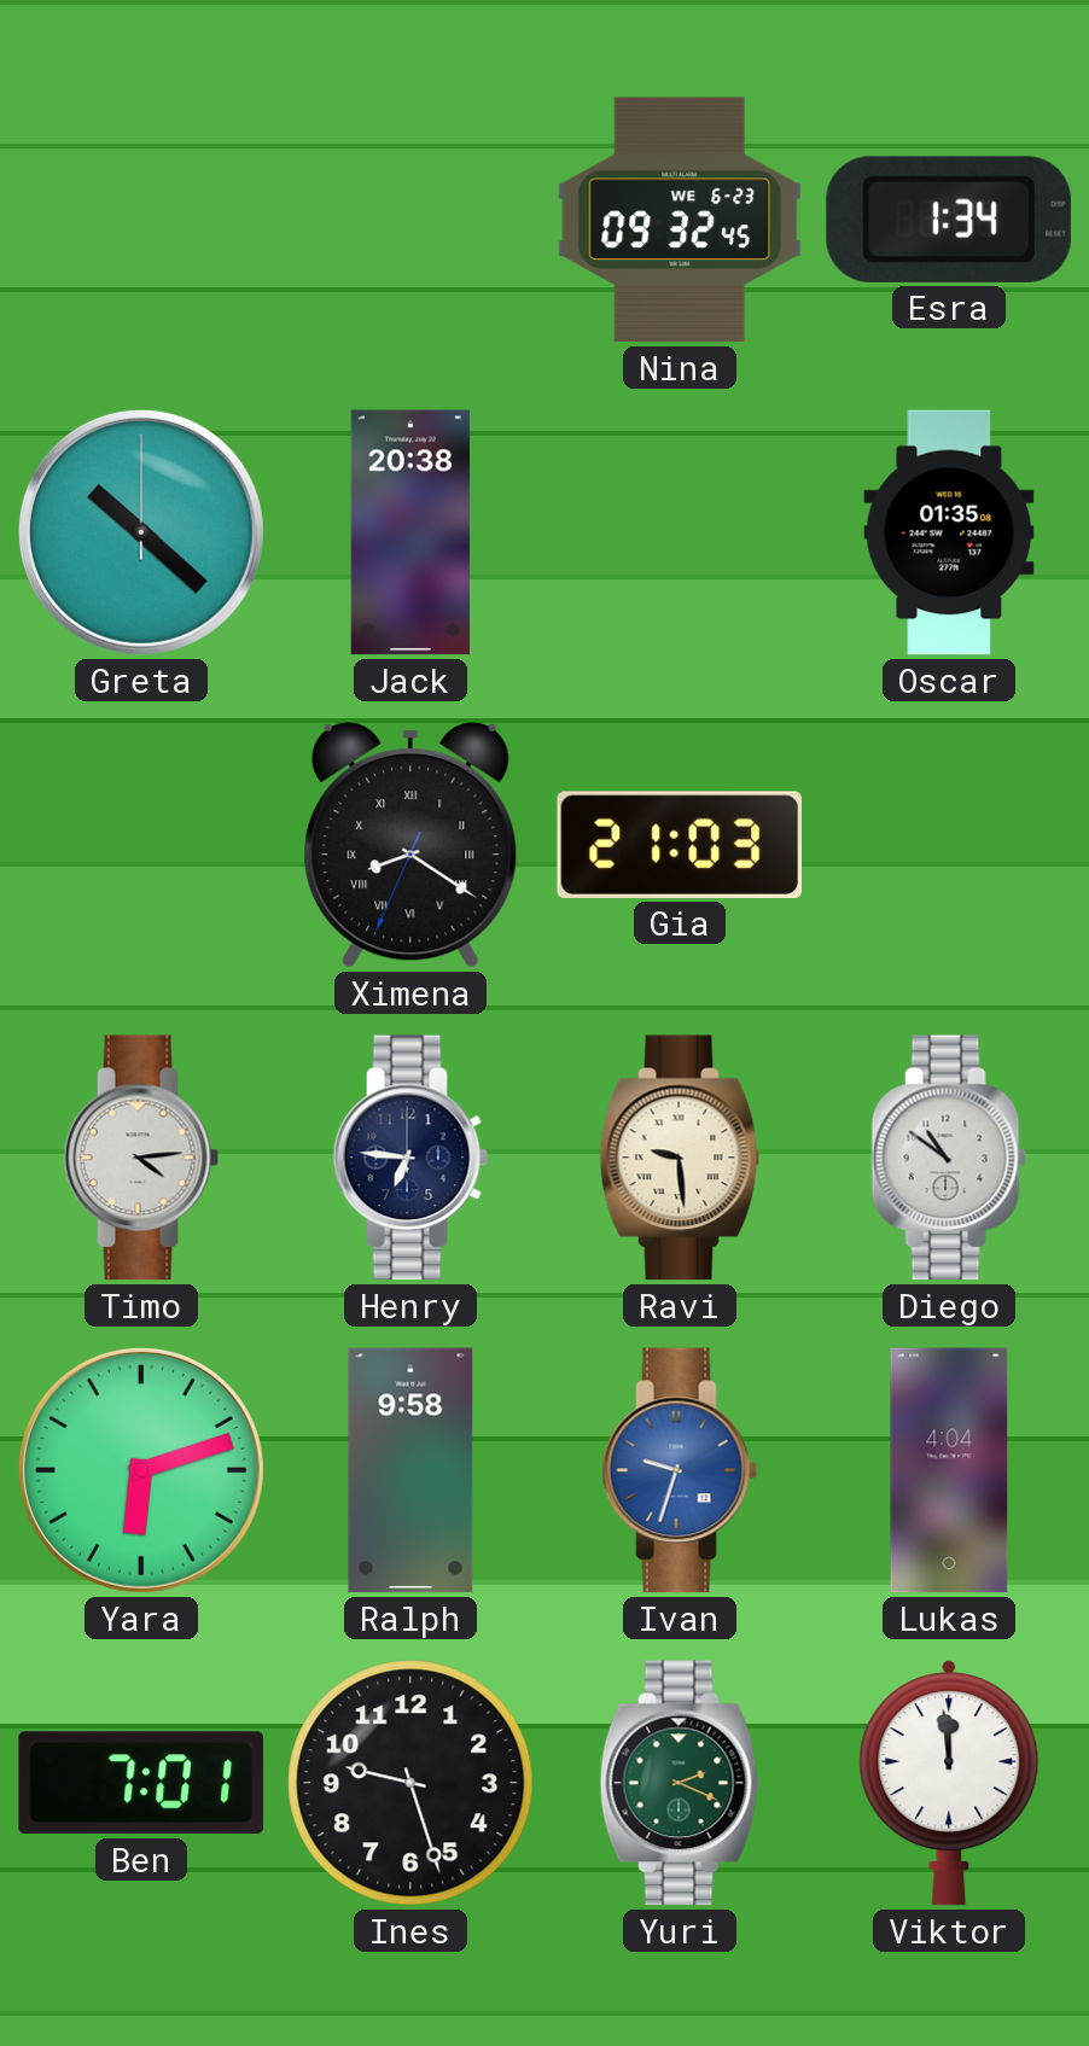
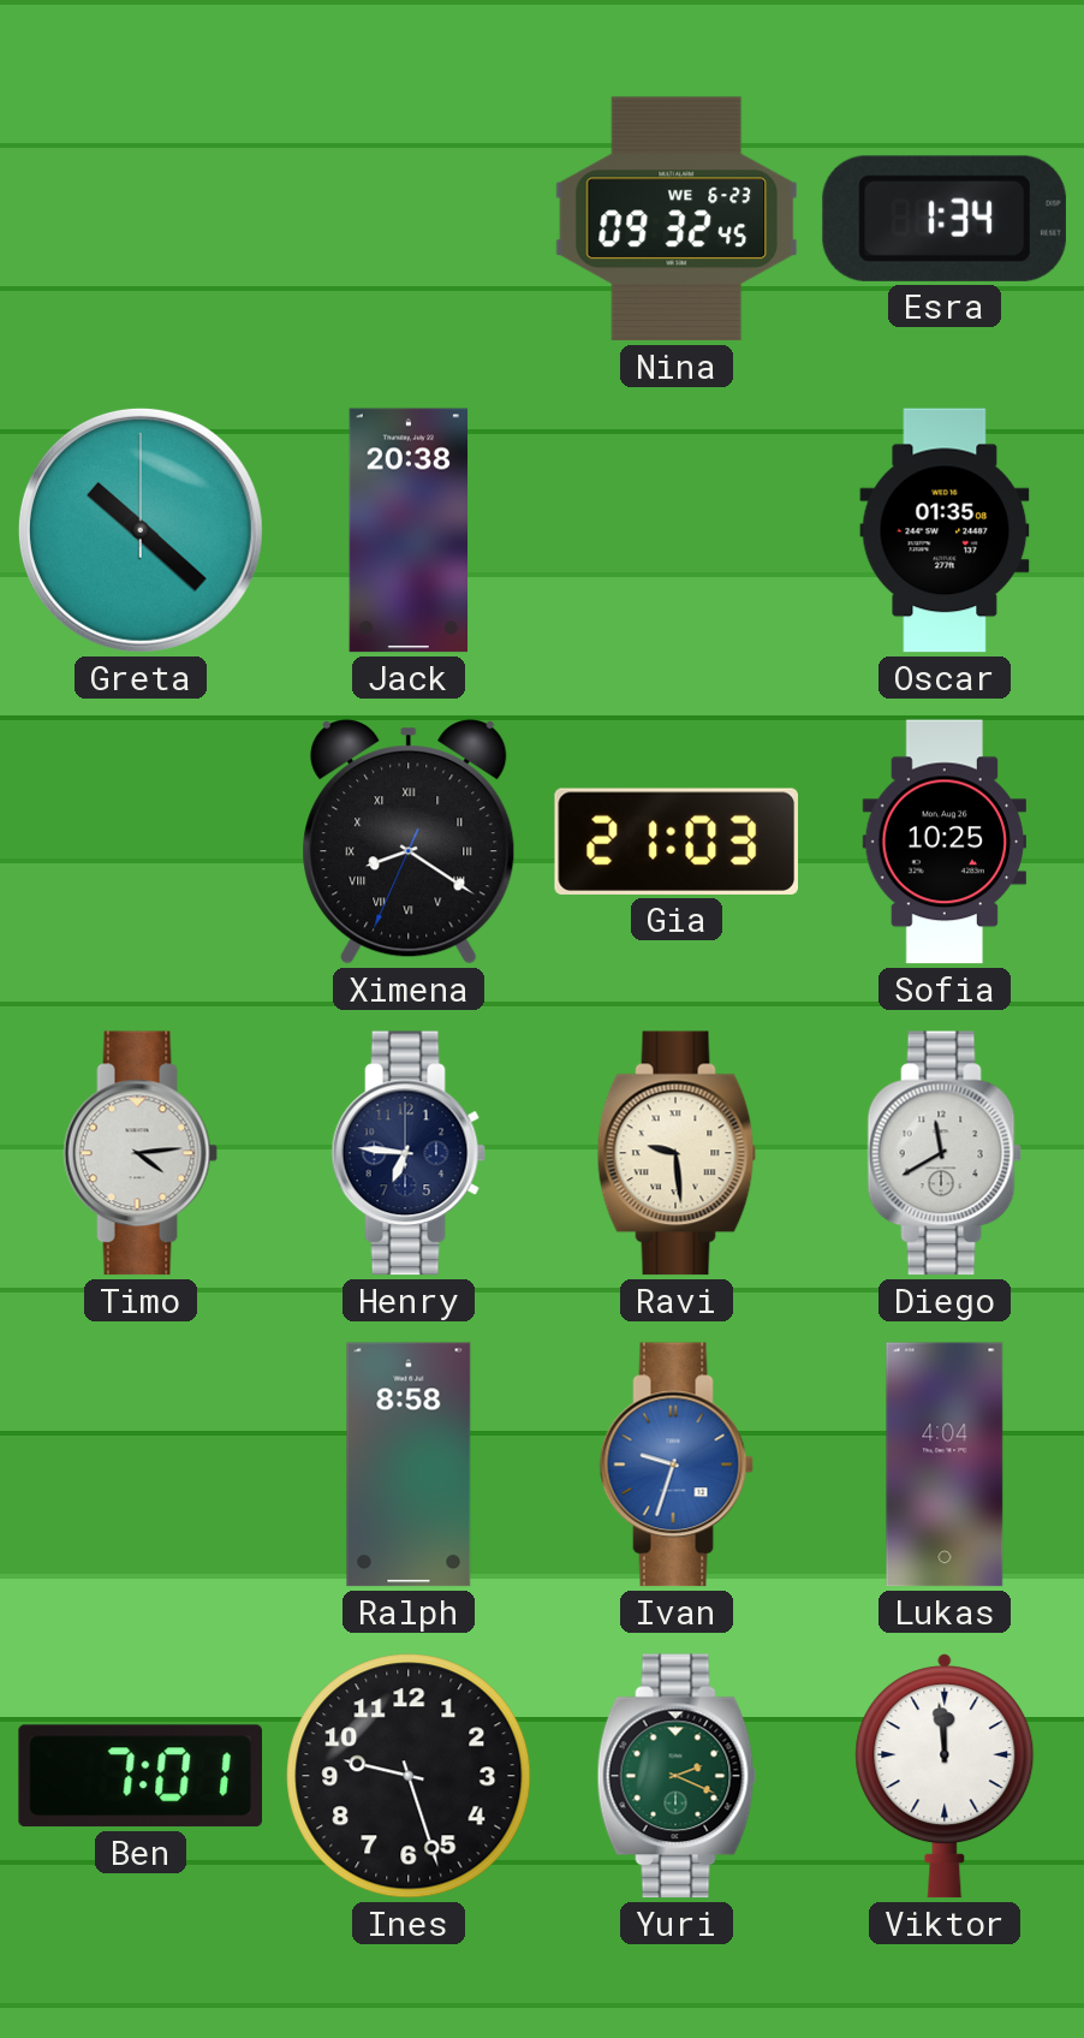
Sofia: none -> 10:25
Diego: 10:51 -> 11:40
Yara: 6:12 -> none
Ralph: 9:58 -> 8:58
